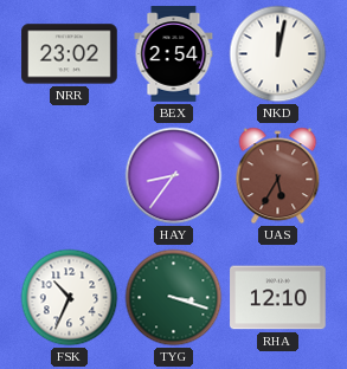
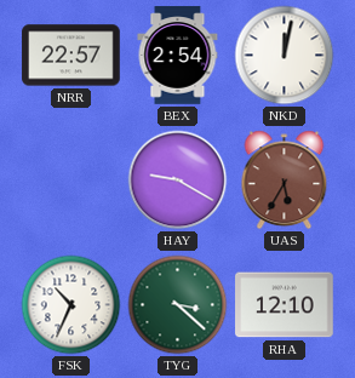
NRR: 23:02 -> 22:57
HAY: 8:36 -> 9:20
TYG: 3:18 -> 3:22
